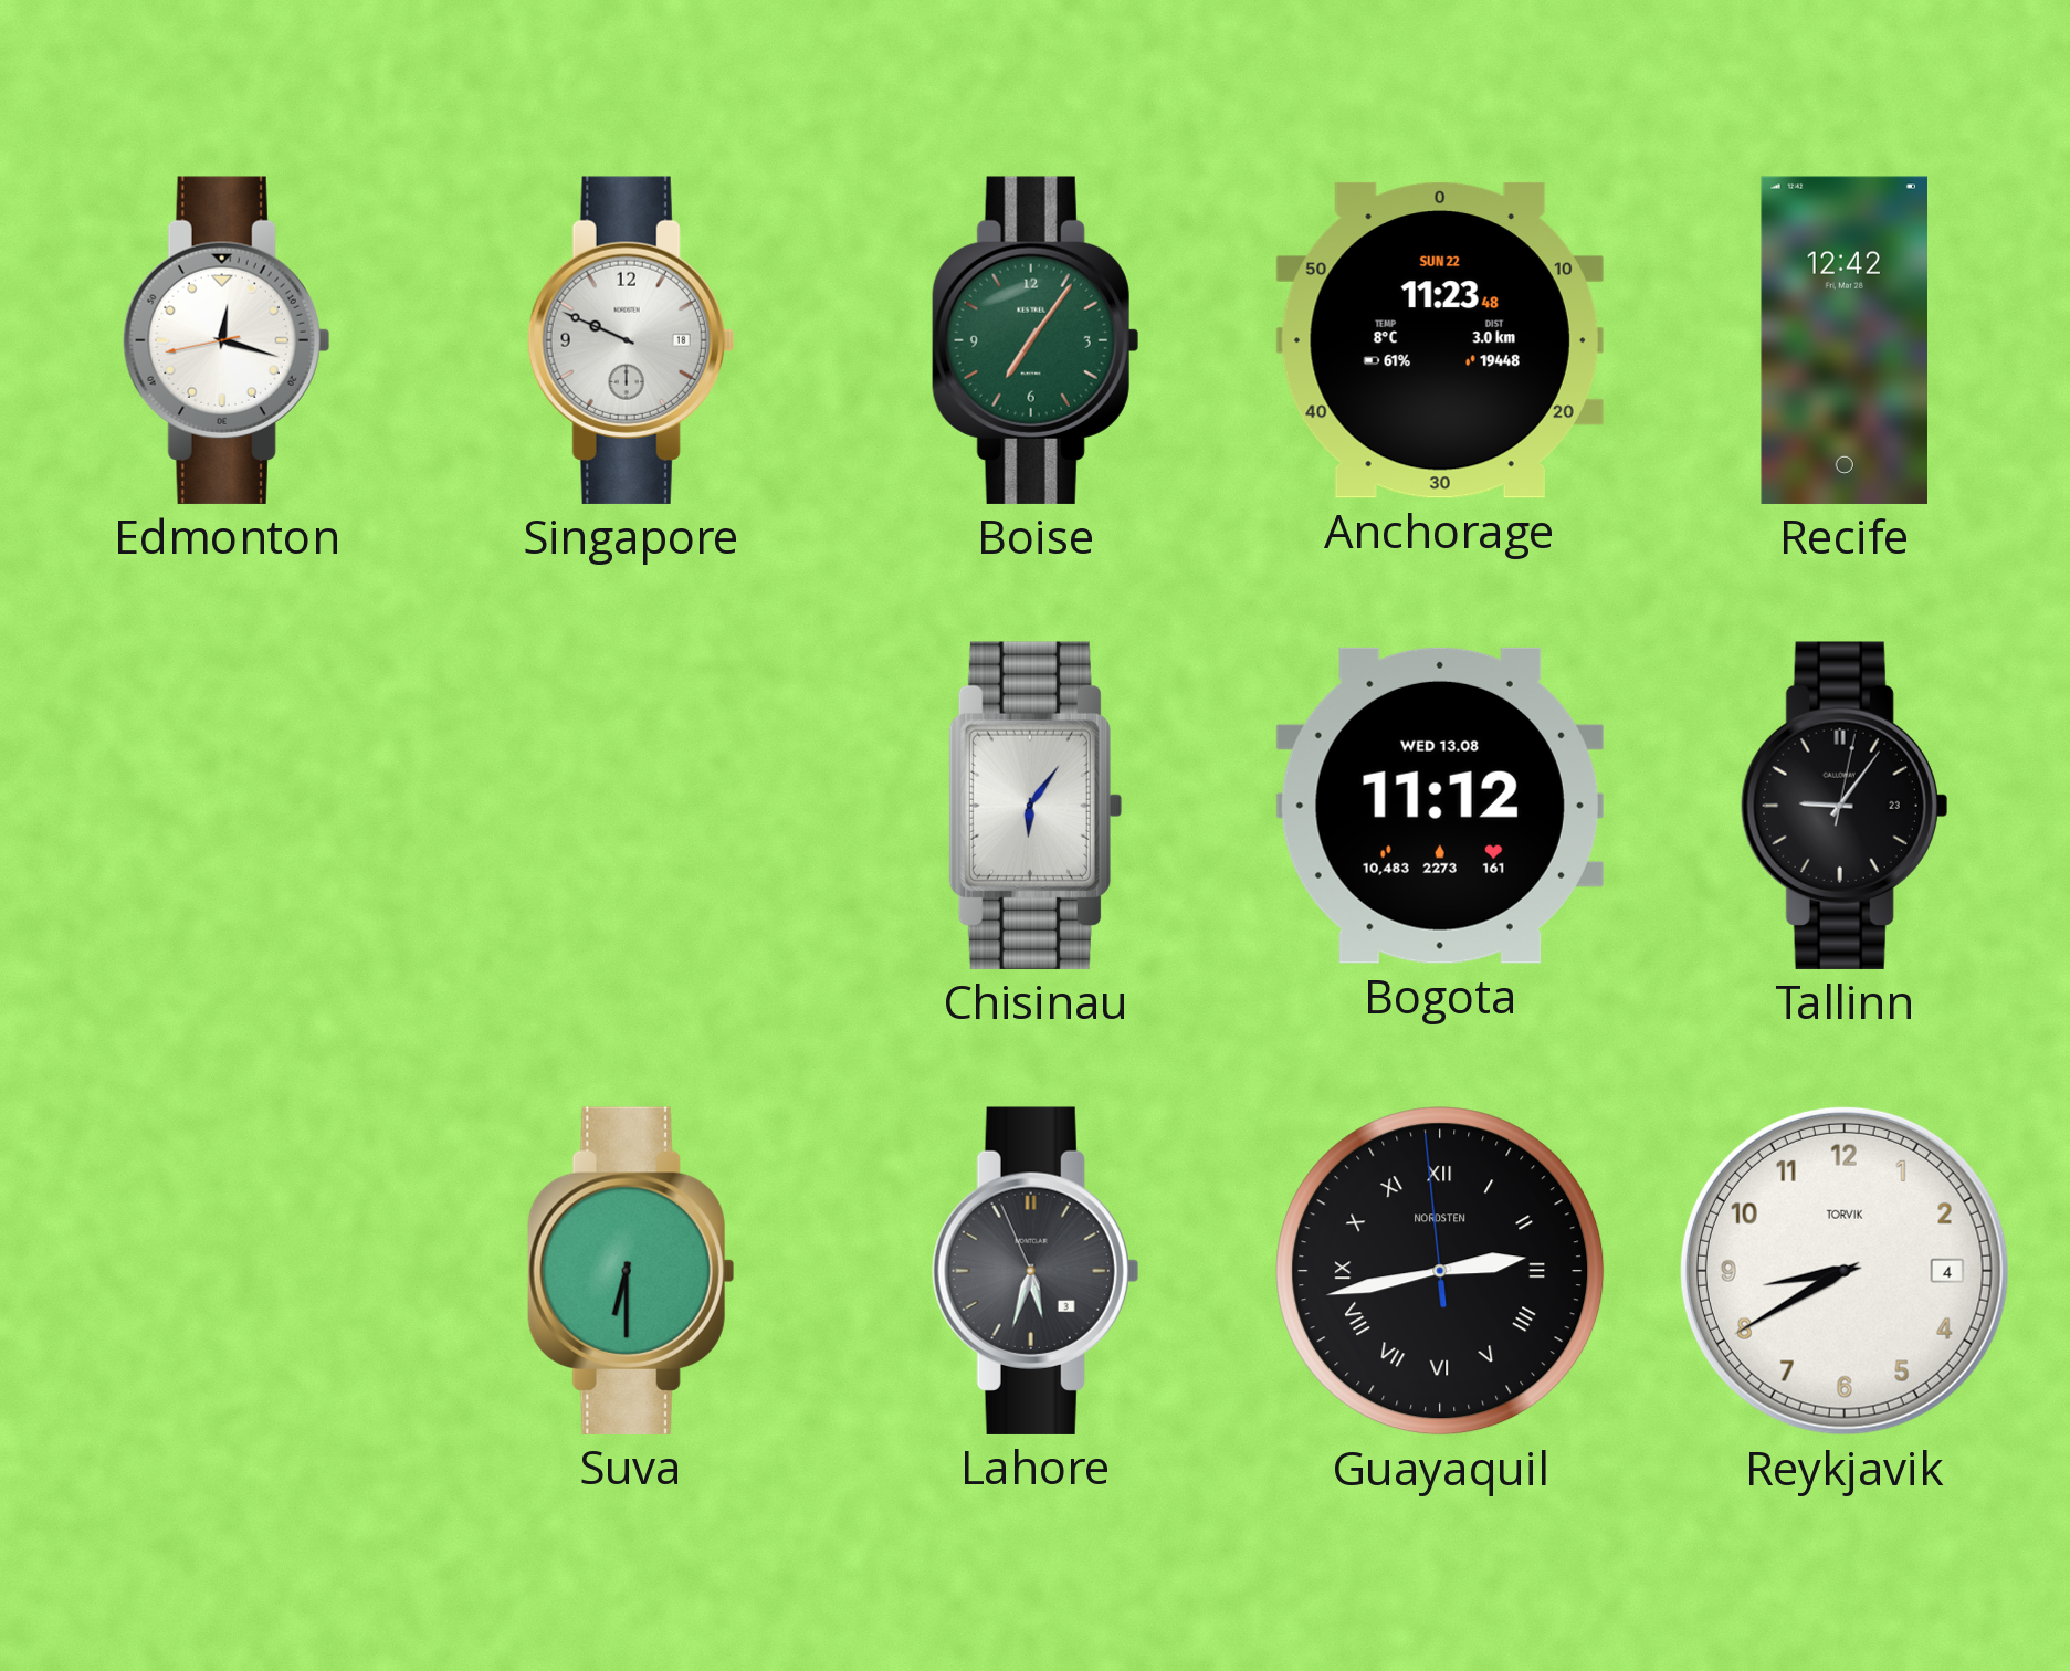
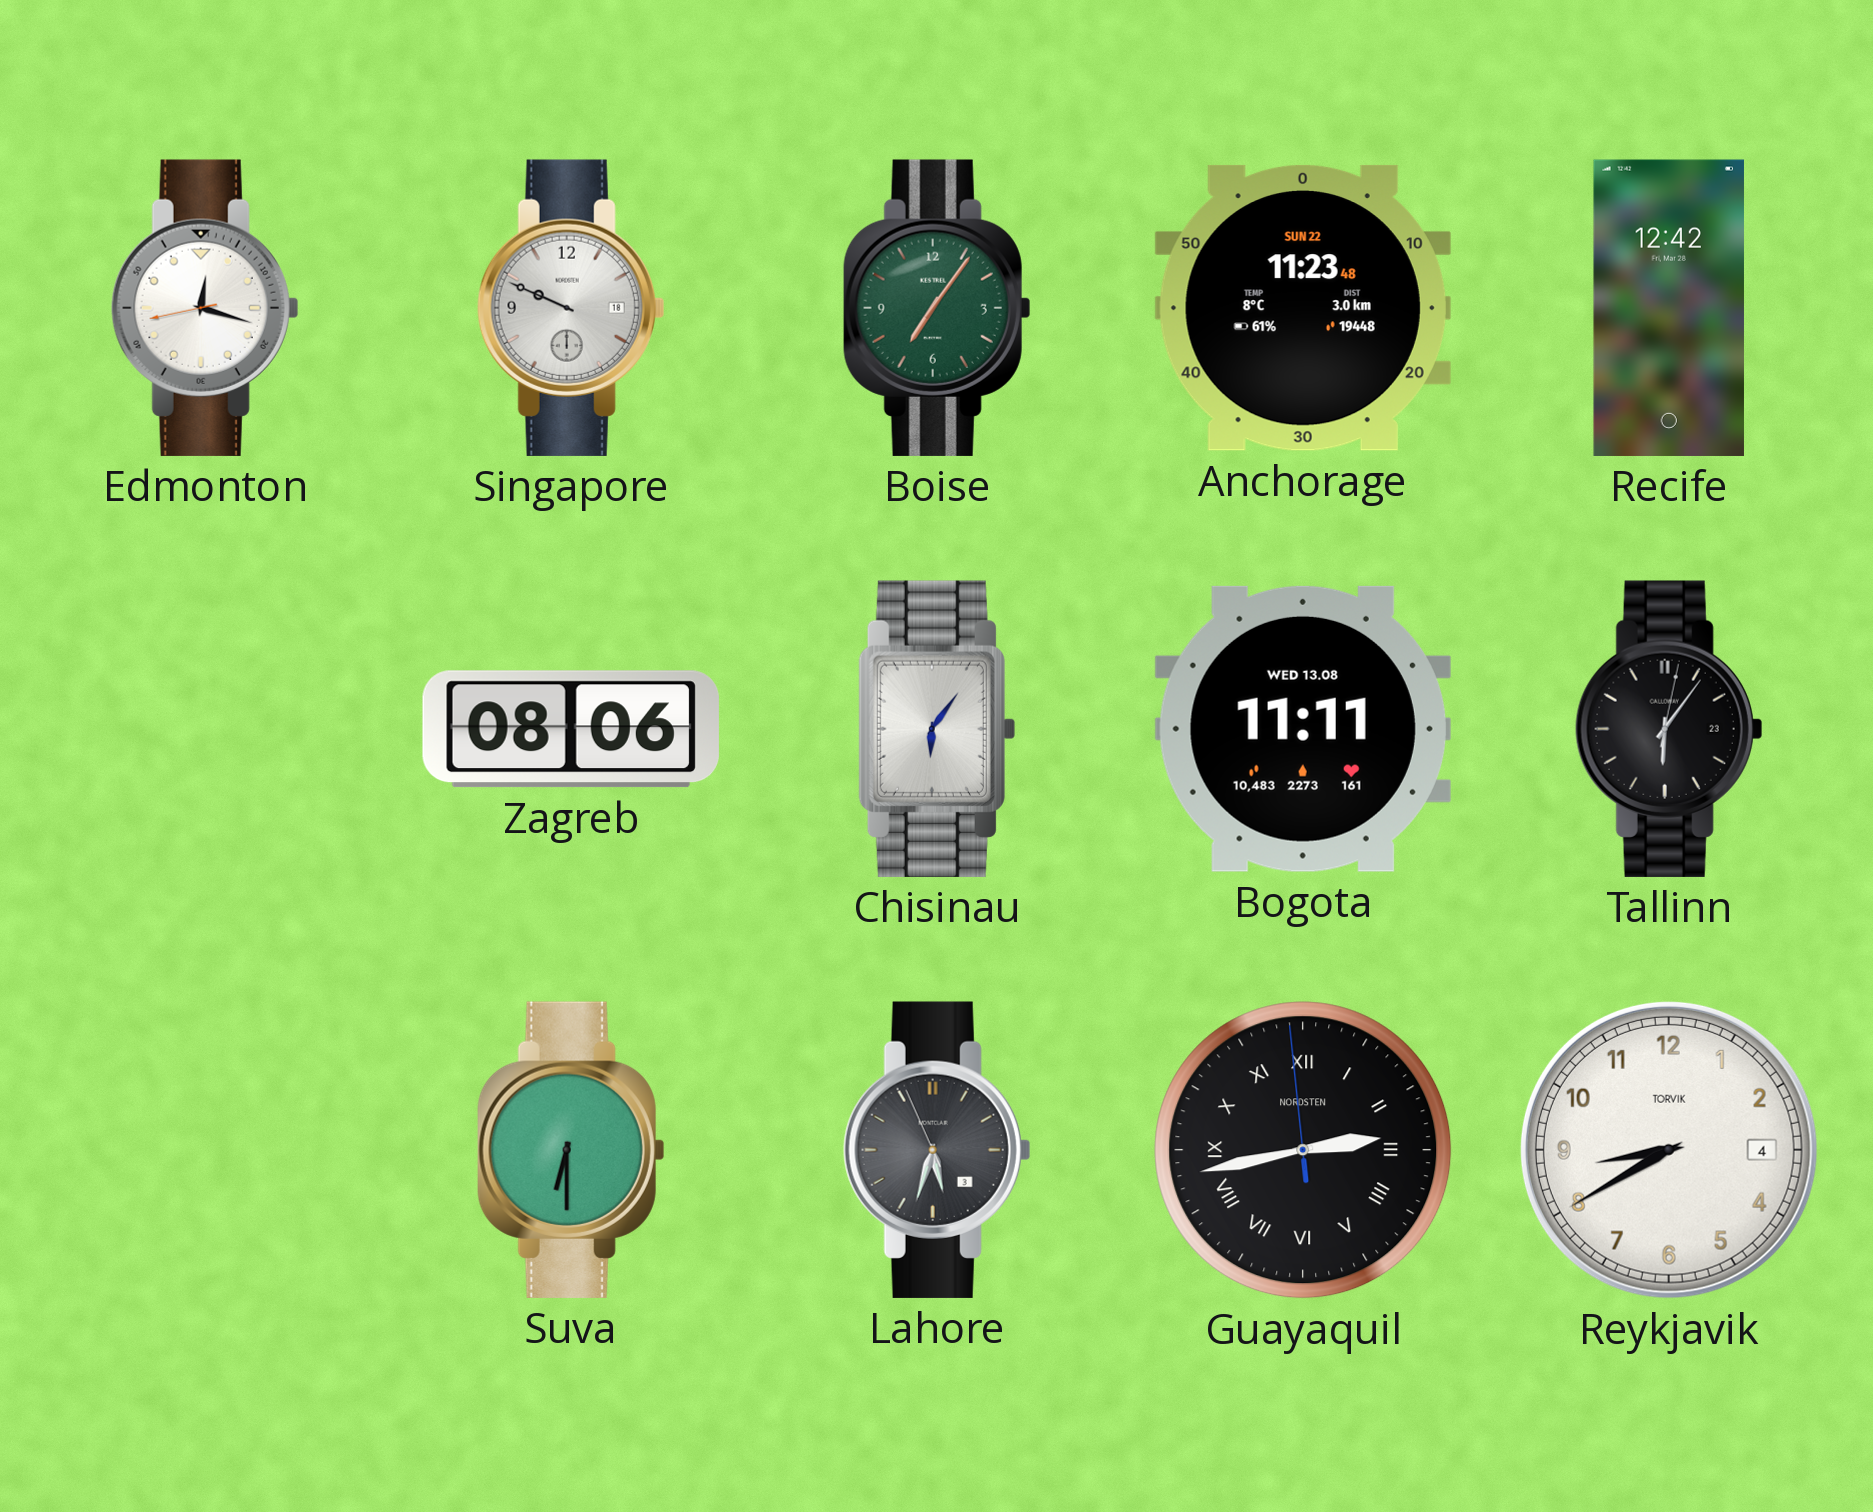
Zagreb: none -> 08:06
Bogota: 11:12 -> 11:11
Tallinn: 9:06 -> 6:06
